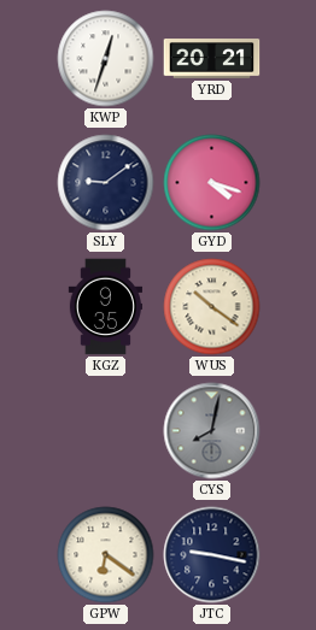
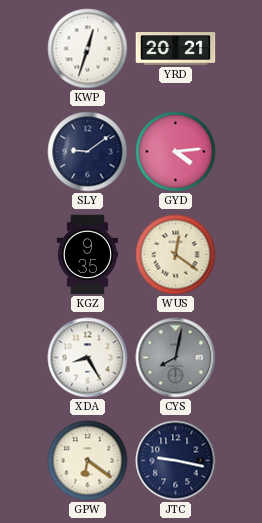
GYD: 4:18 -> 4:14
WUS: 10:21 -> 12:21
XDA: none -> 8:25
